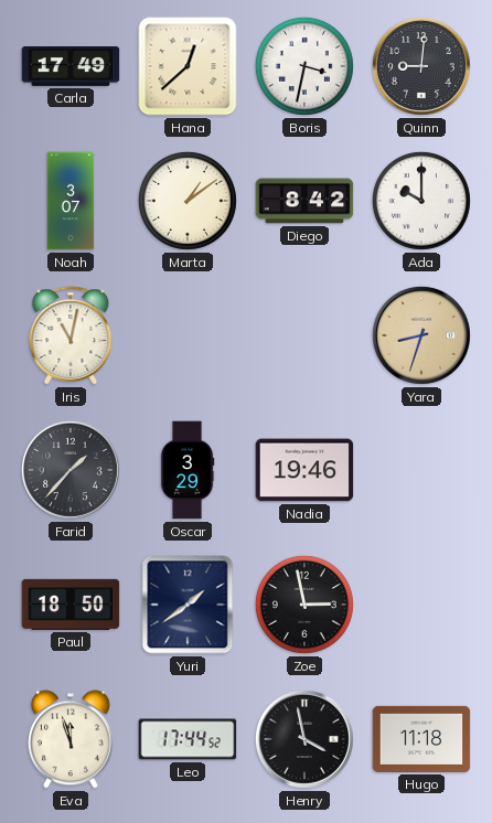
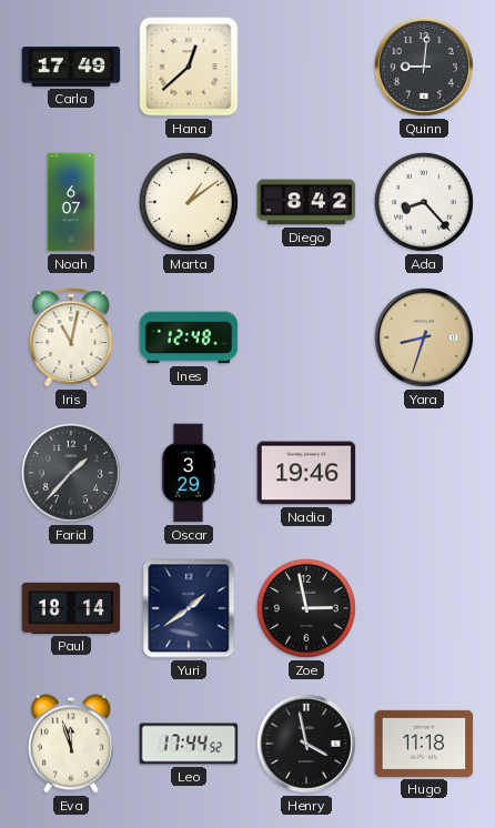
Boris: 3:32 -> none
Noah: 3:07 -> 6:07
Ada: 10:00 -> 8:23
Ines: none -> 12:48
Paul: 18:50 -> 18:14
